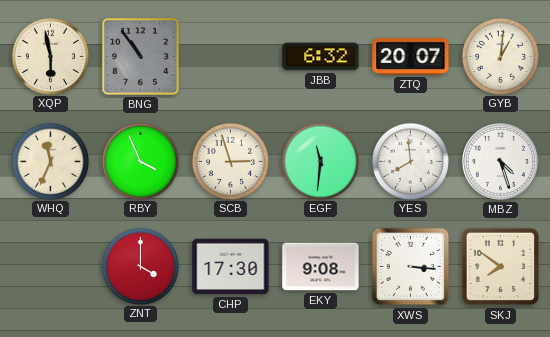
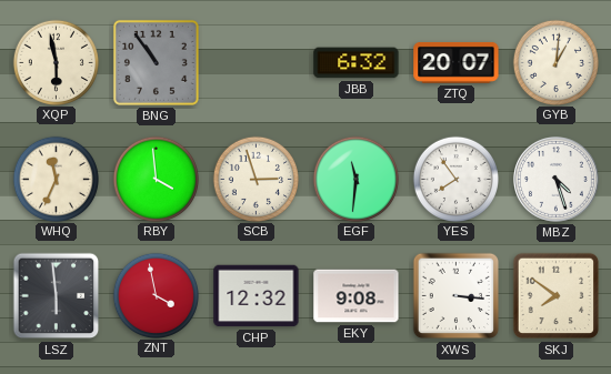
RBY: 3:56 -> 3:59
YES: 7:59 -> 7:54
LSZ: none -> 5:59
ZNT: 4:00 -> 3:58
CHP: 17:30 -> 12:32
